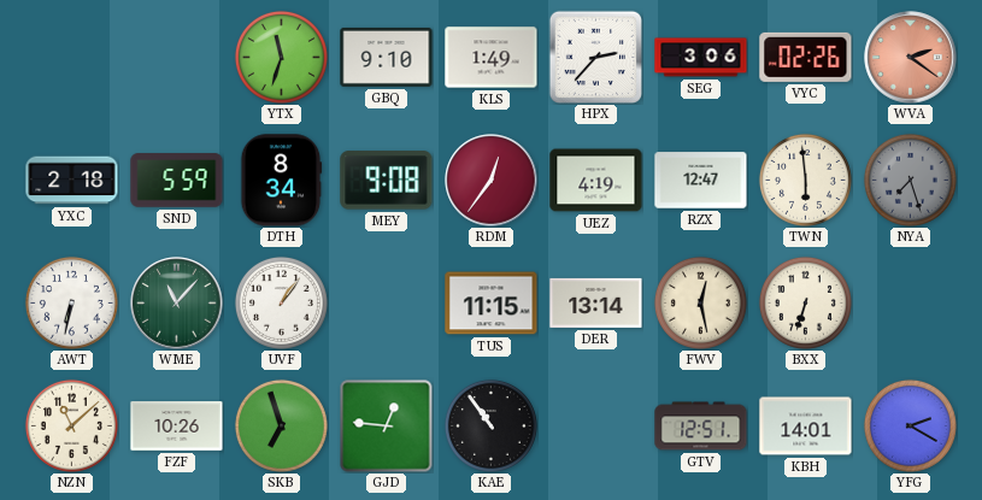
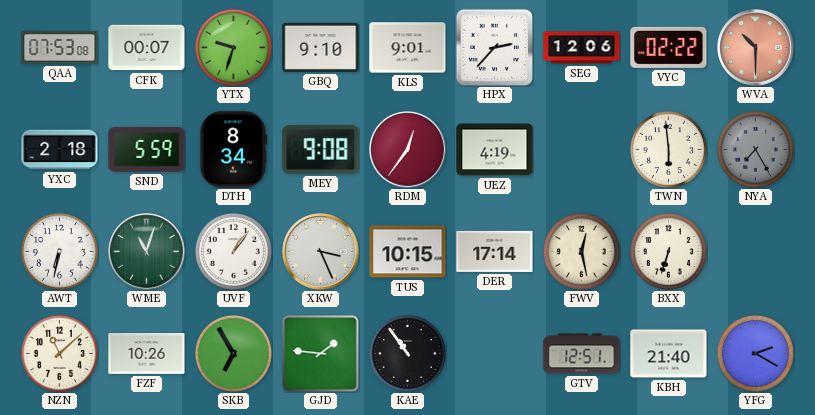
QAA: none -> 07:53
CFK: none -> 00:07
YTX: 11:33 -> 9:33
KLS: 1:49 -> 9:01
SEG: 3:06 -> 12:06
VYC: 02:26 -> 02:22
WVA: 2:21 -> 10:30
RZX: 12:47 -> none
NYA: 7:27 -> 7:25
WME: 11:07 -> 11:03
XKW: none -> 3:26
TUS: 11:15 -> 10:15
DER: 13:14 -> 17:14
SKB: 6:57 -> 6:55
GJD: 12:46 -> 1:46
KBH: 14:01 -> 21:40
